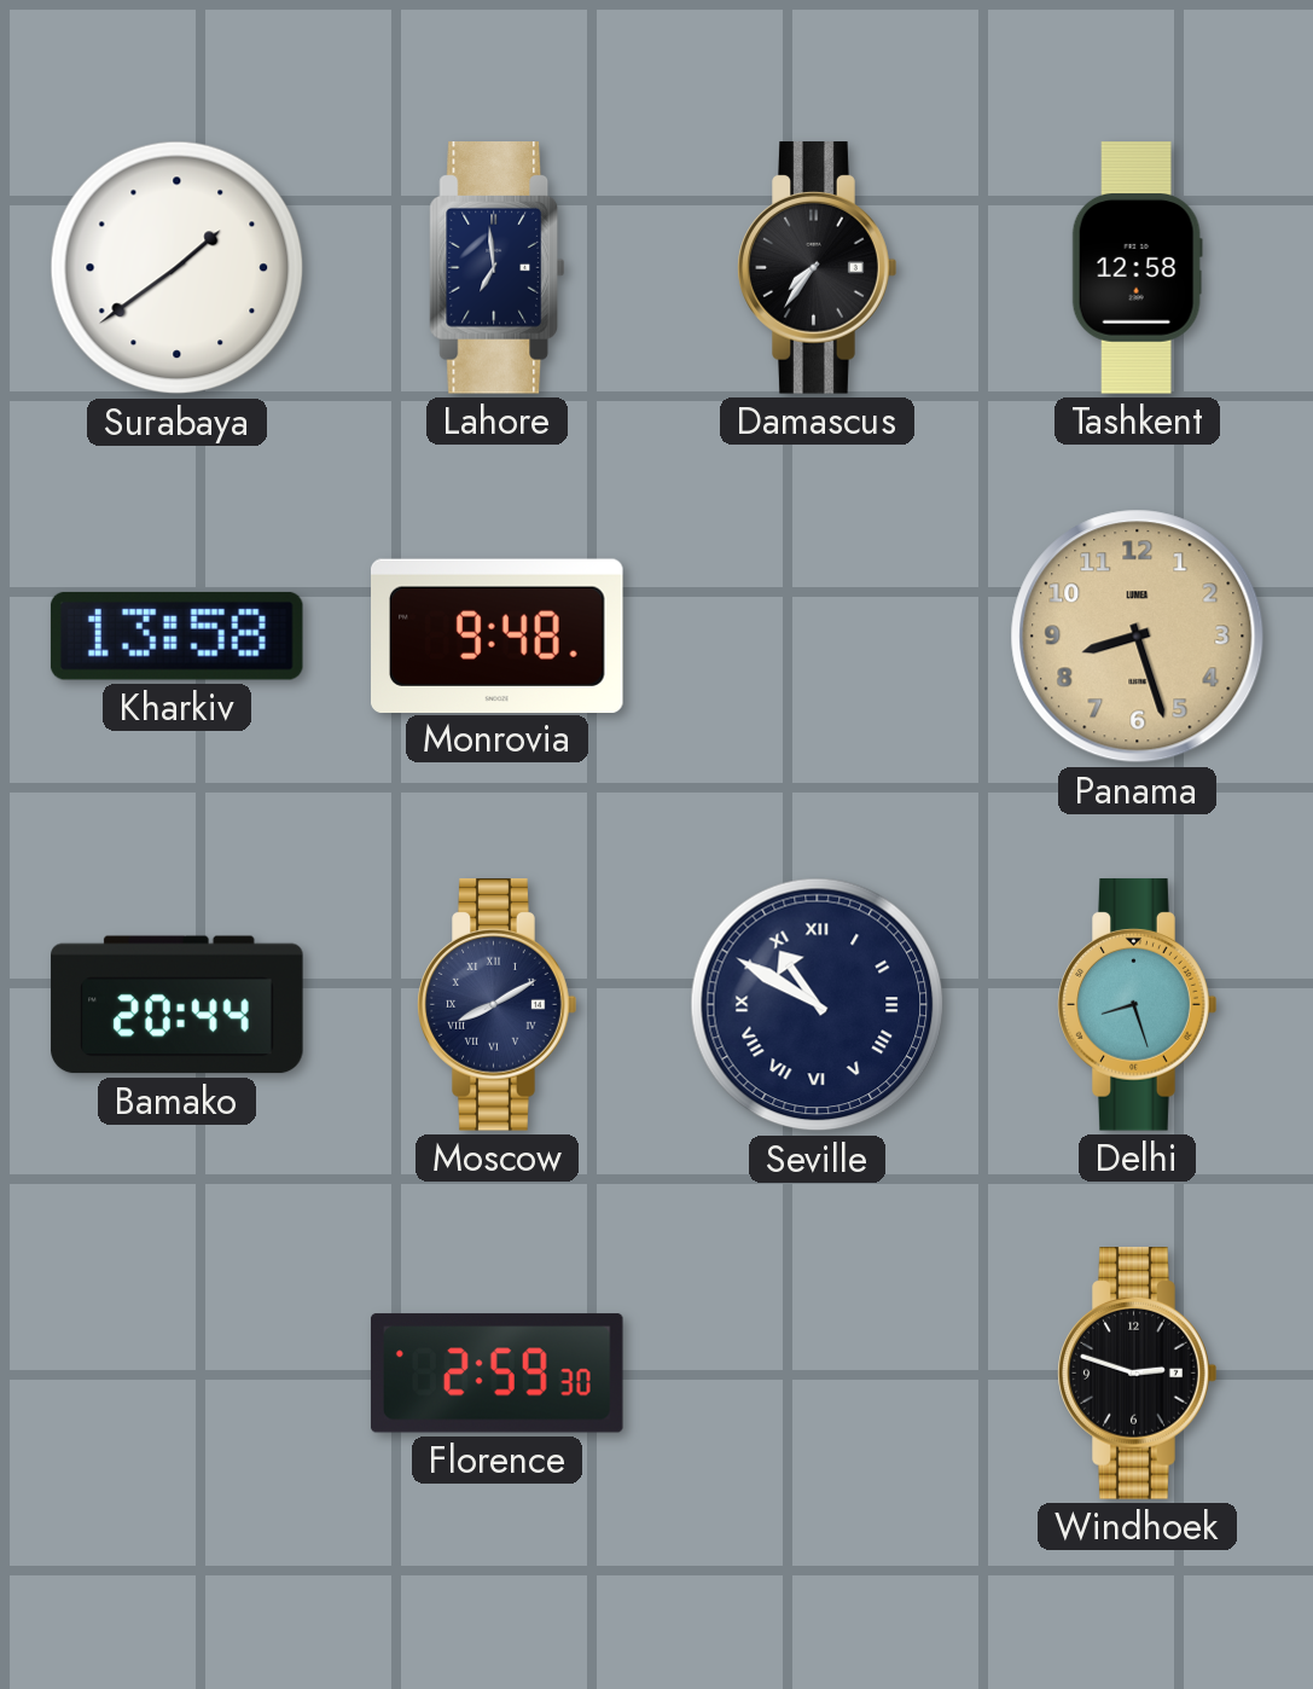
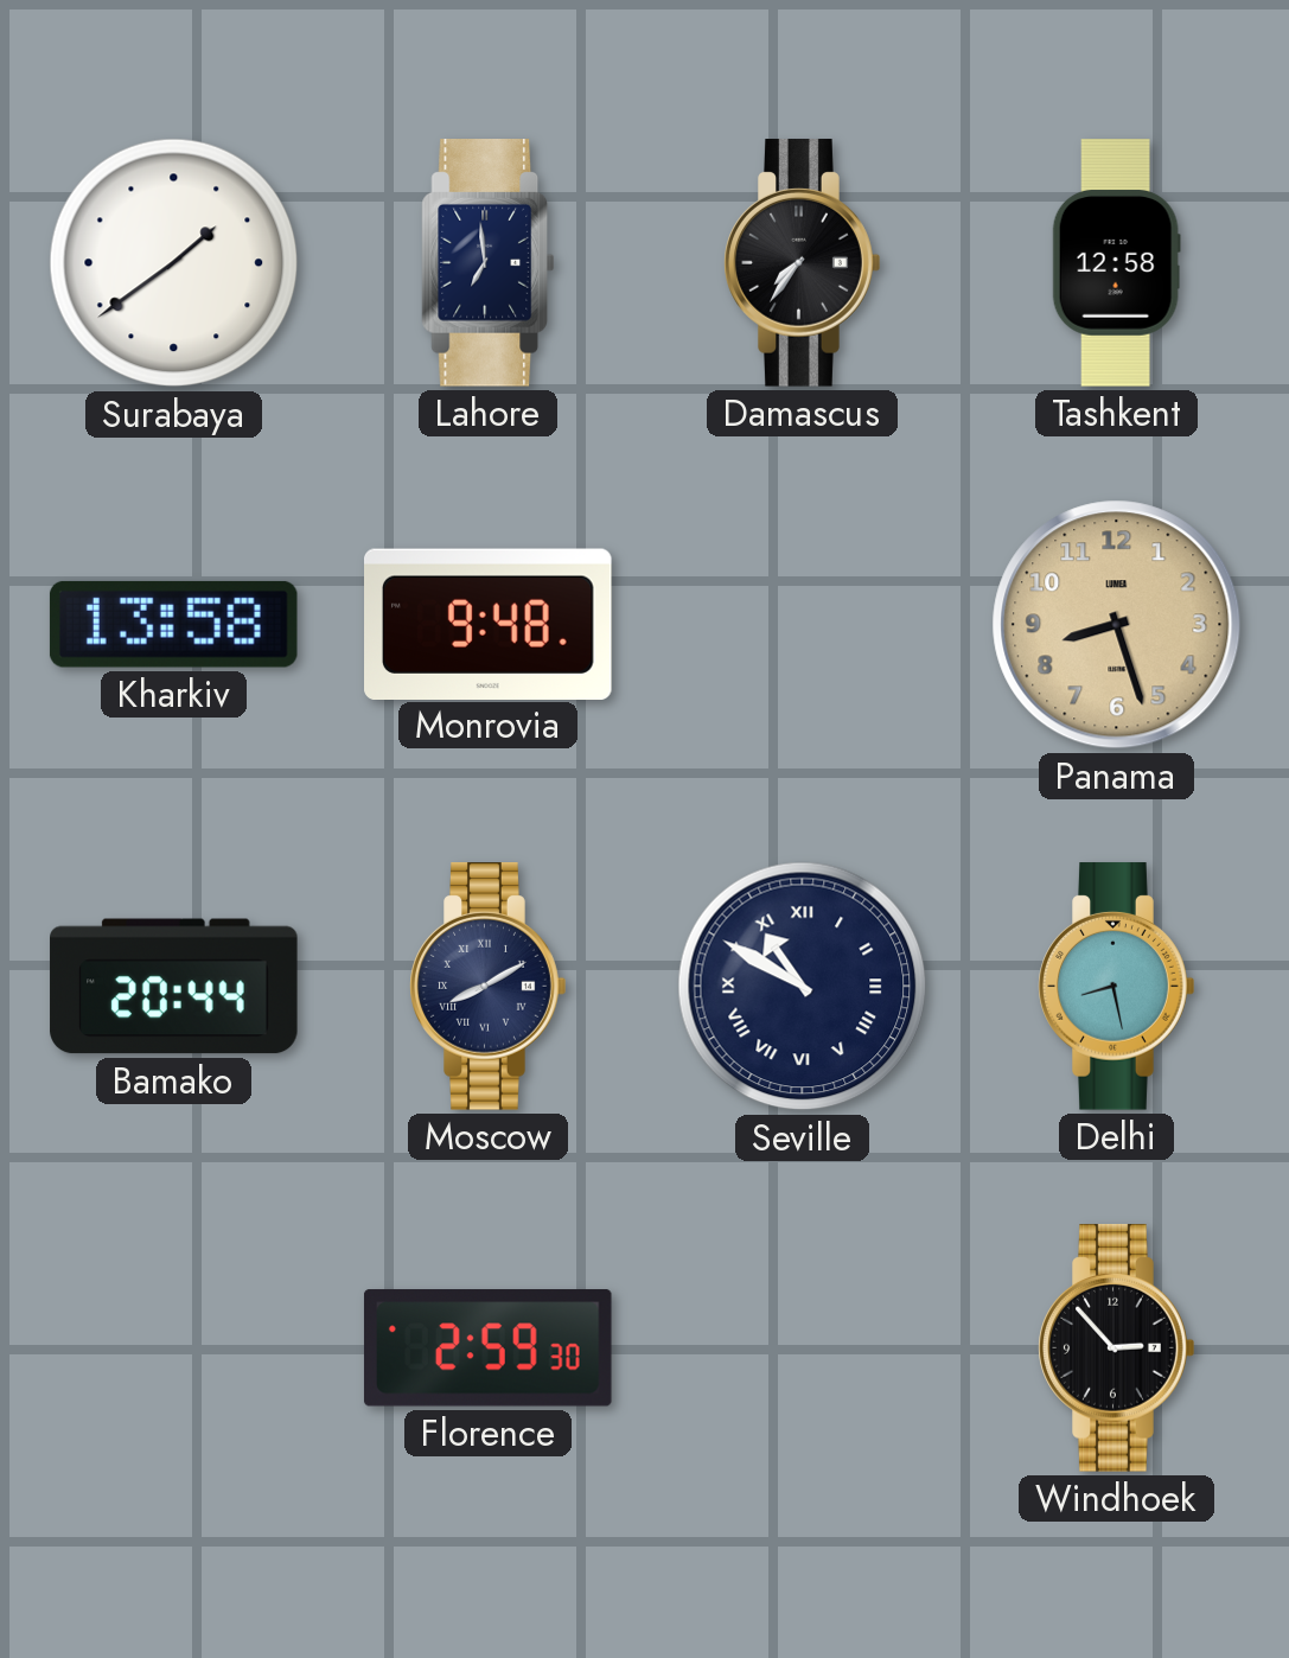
Delhi: 8:27 -> 8:28
Windhoek: 2:48 -> 2:53
